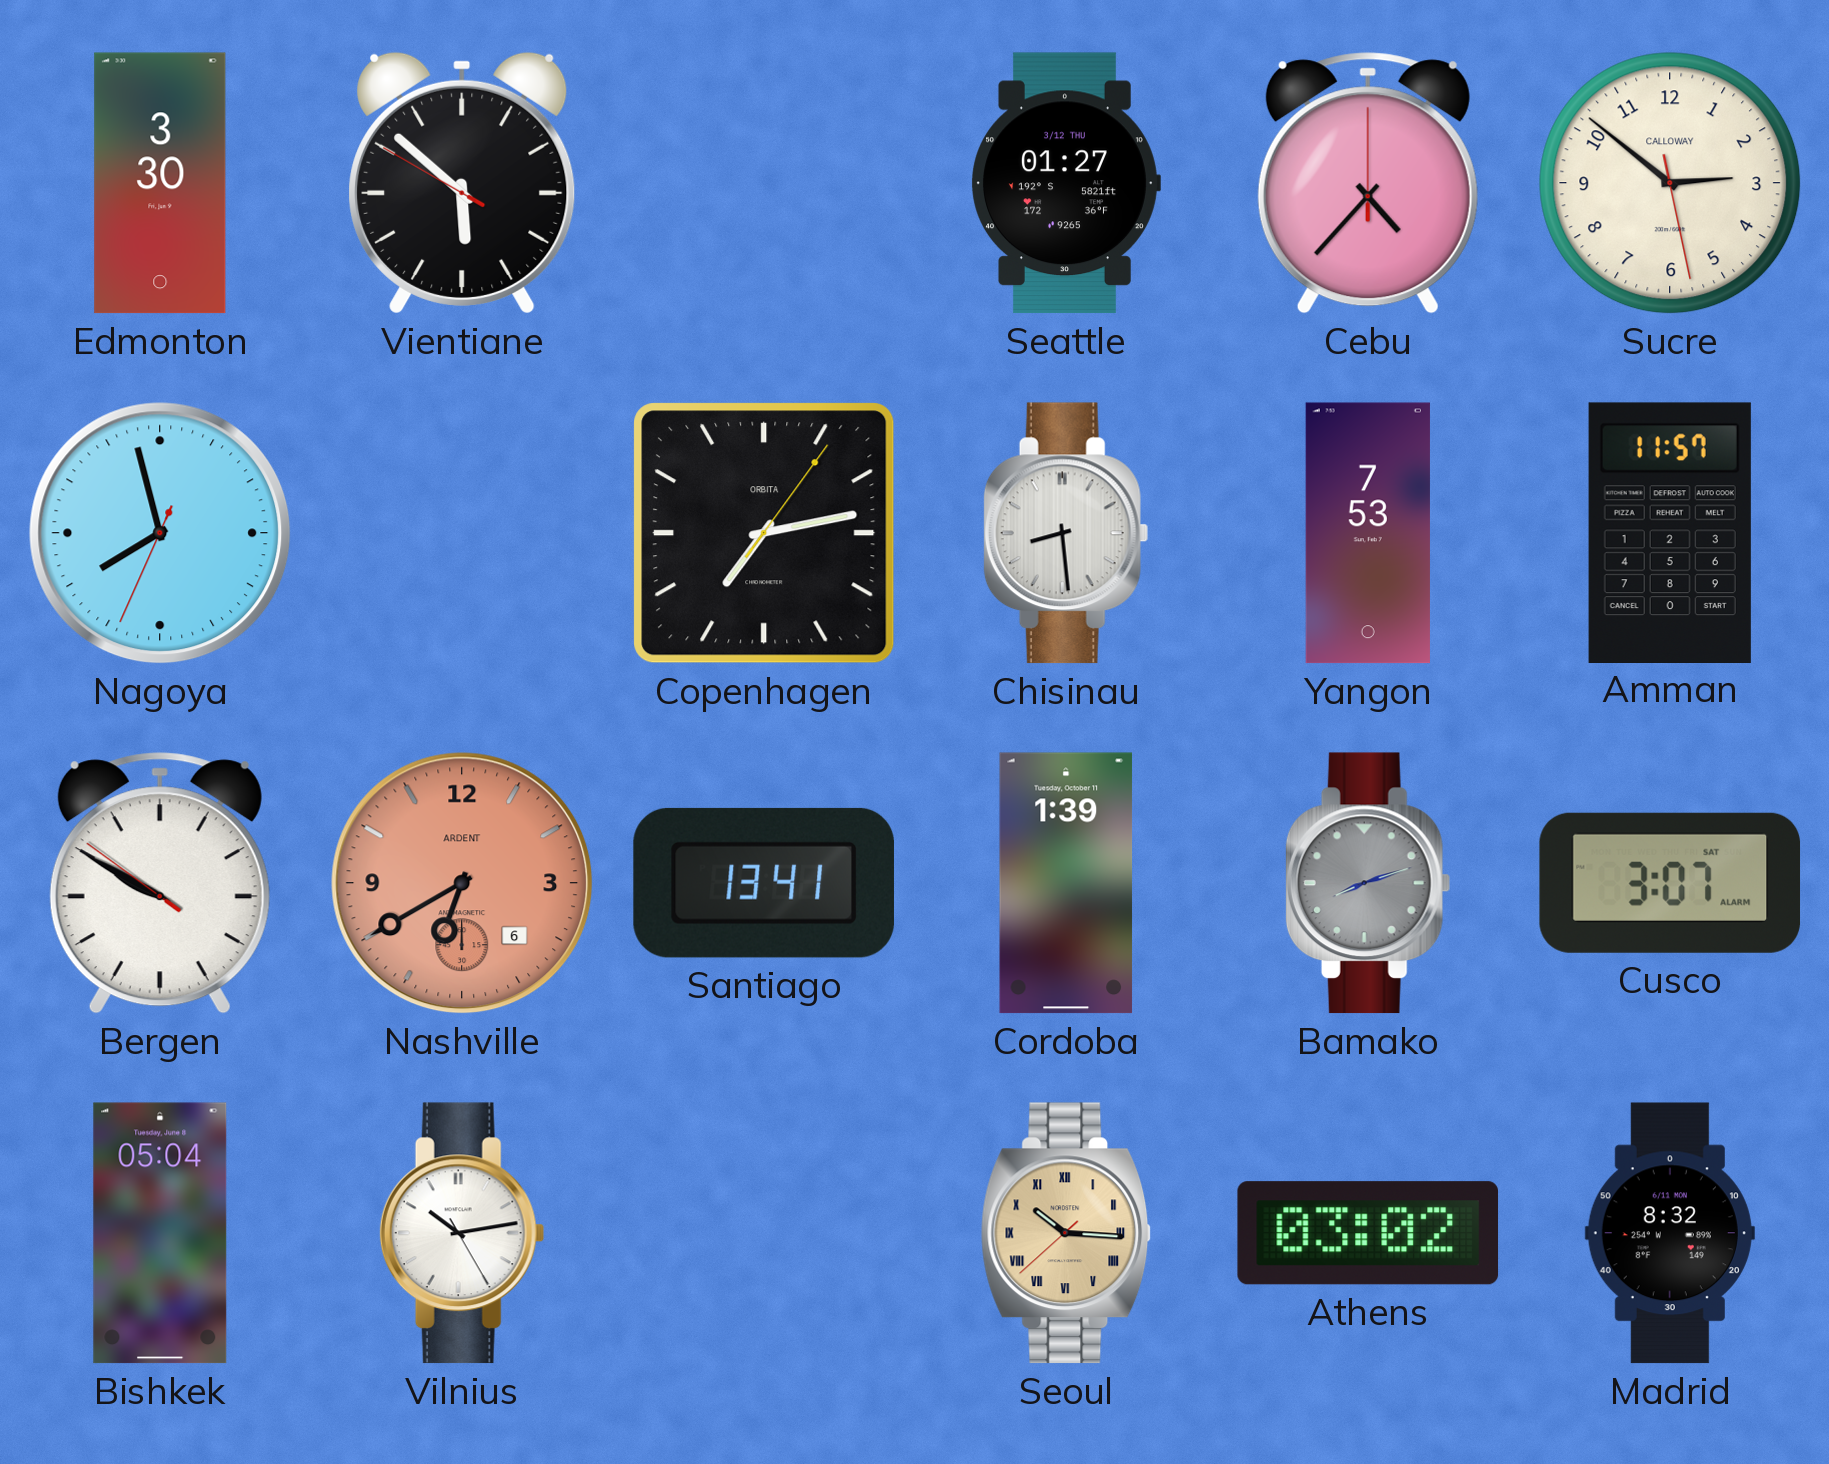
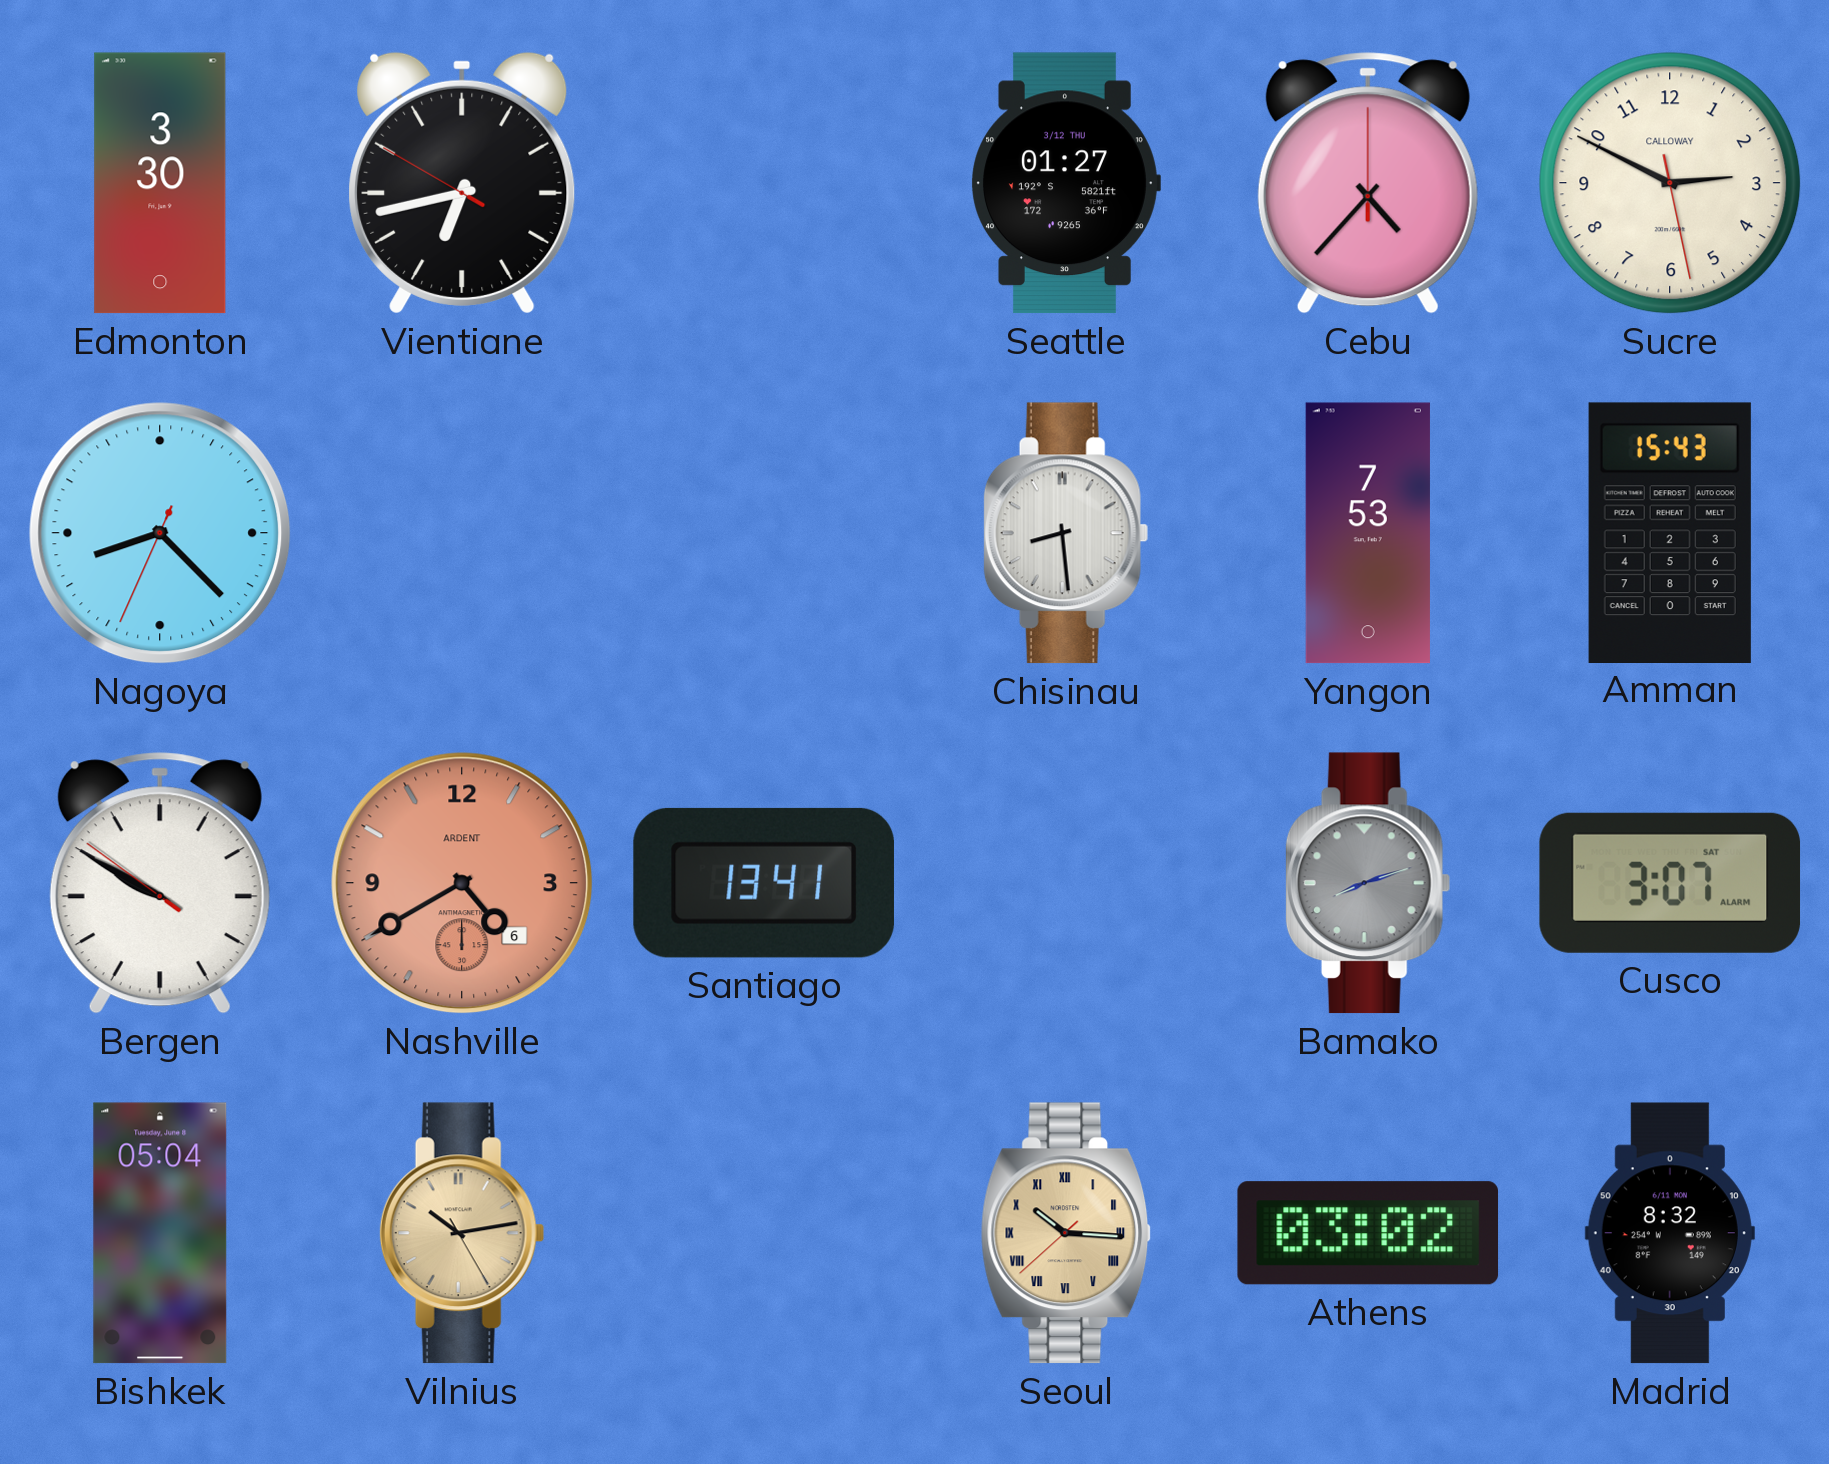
Vientiane: 5:51 -> 6:42
Sucre: 2:51 -> 2:49
Nagoya: 7:57 -> 8:22
Copenhagen: 7:13 -> none
Amman: 11:57 -> 15:43
Nashville: 6:40 -> 4:40
Cordoba: 1:39 -> none
Vilnius dial: white -> champagne
